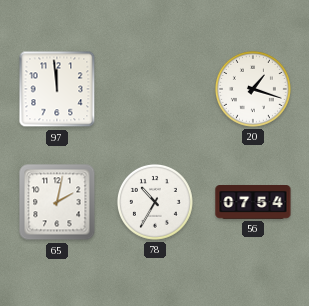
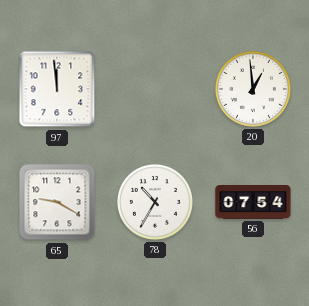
20: 1:18 -> 12:59
65: 2:02 -> 9:20
